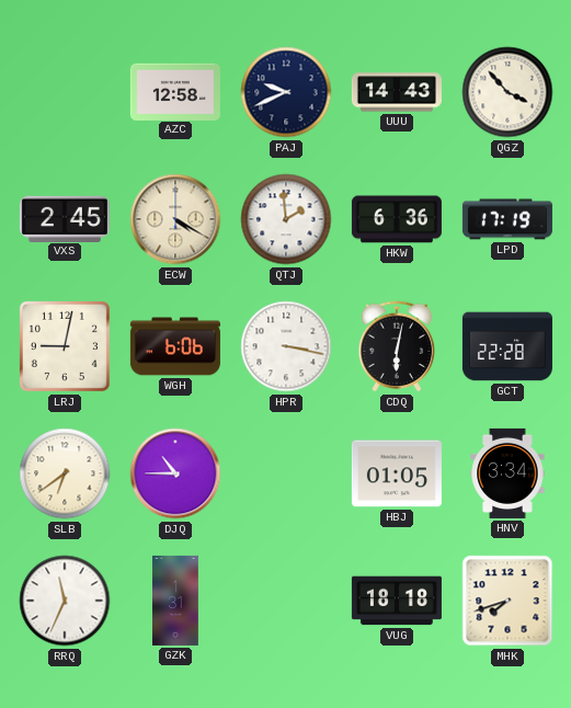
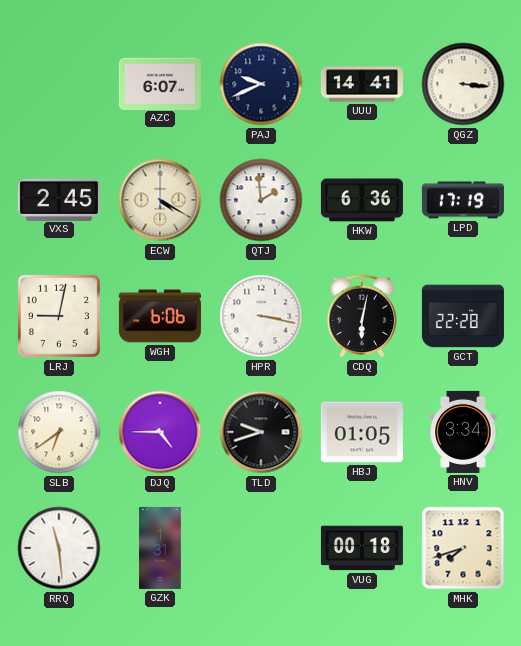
AZC: 12:58 -> 6:07
UUU: 14:43 -> 14:41
QGZ: 3:53 -> 3:16
DJQ: 10:45 -> 4:45
TLD: none -> 9:42
RRQ: 11:34 -> 11:29
VUG: 18:18 -> 00:18
